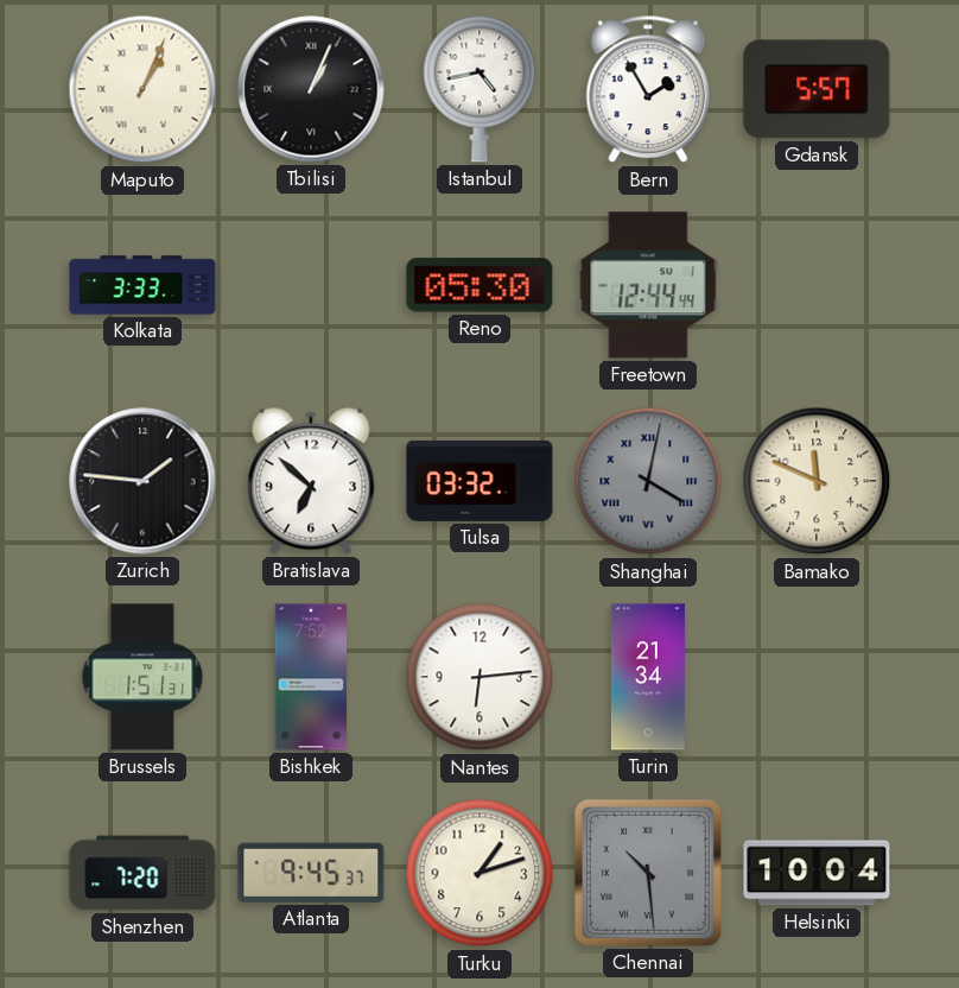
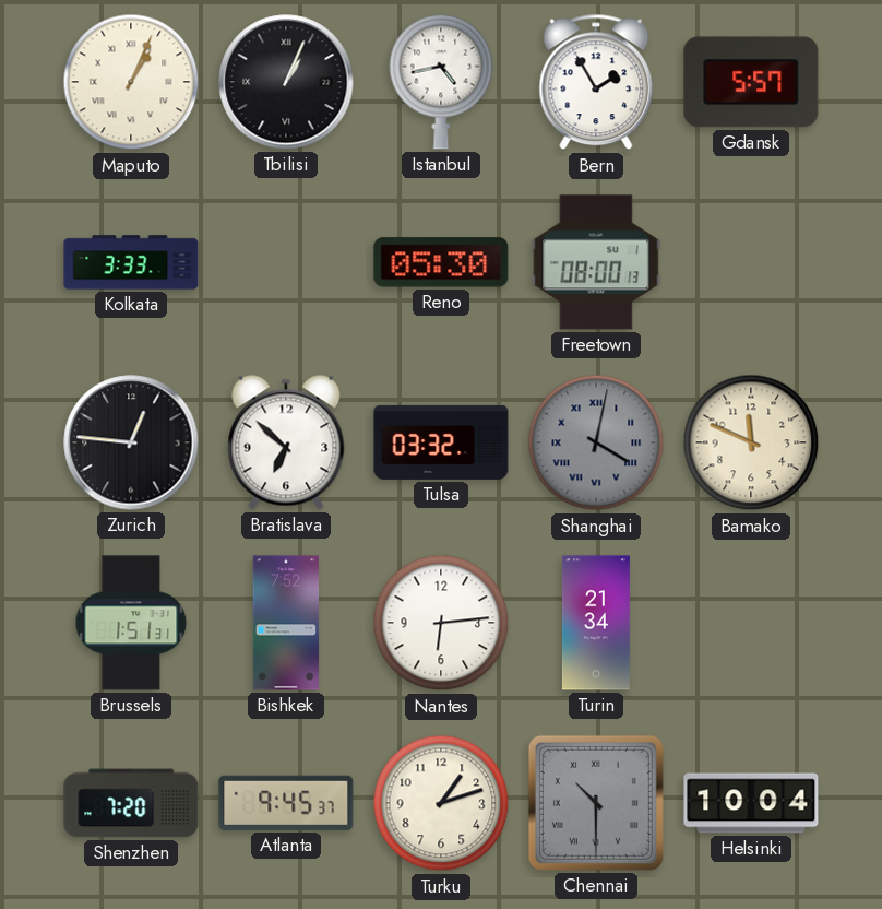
Freetown: 12:44 -> 08:00
Zurich: 1:46 -> 12:46
Chennai: 10:29 -> 10:30
